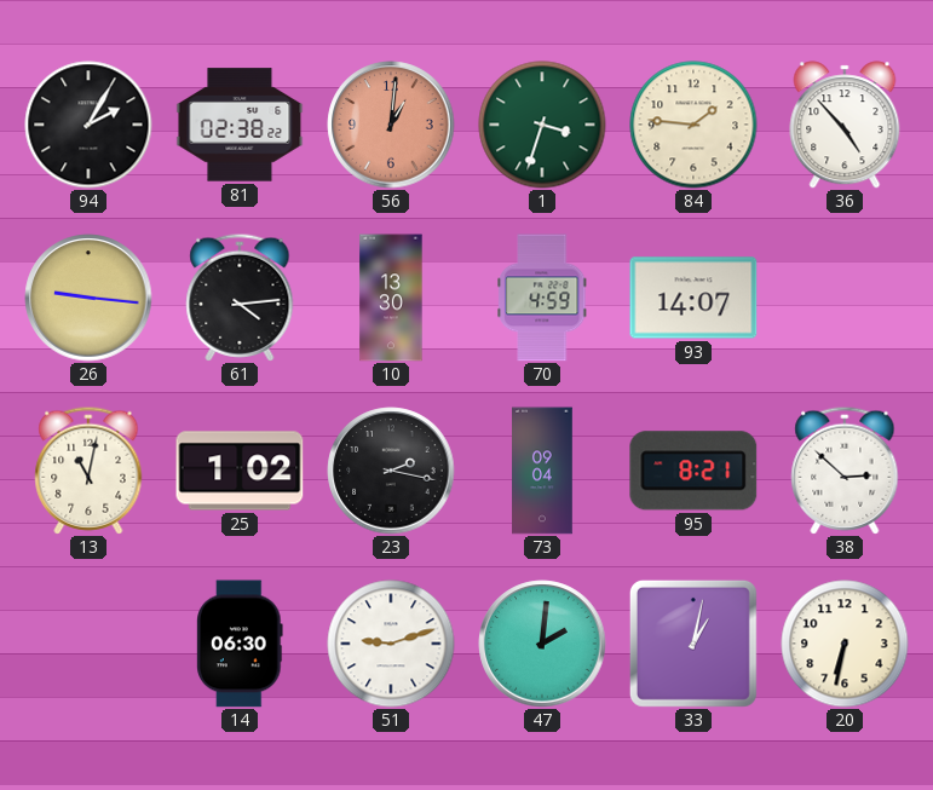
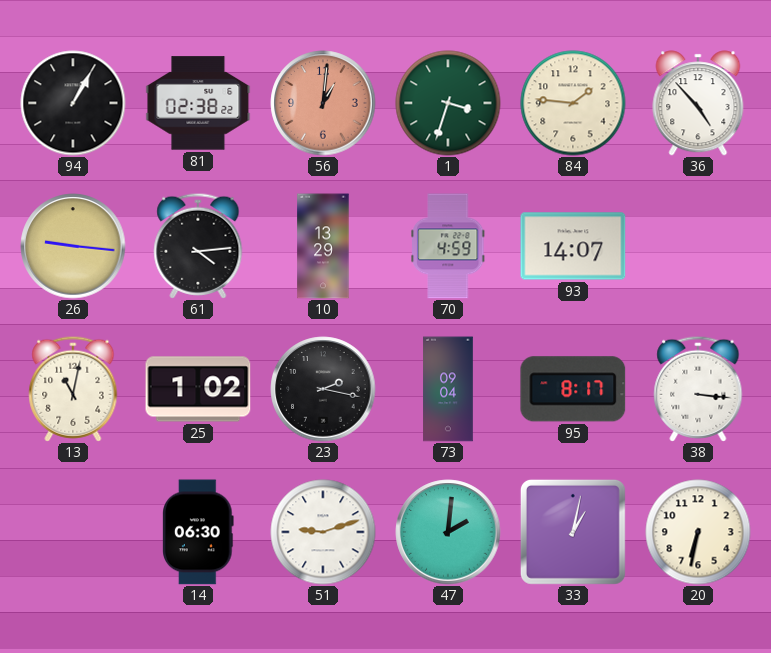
94: 2:05 -> 1:05
10: 13:30 -> 13:29
95: 8:21 -> 8:17
38: 2:52 -> 3:16
